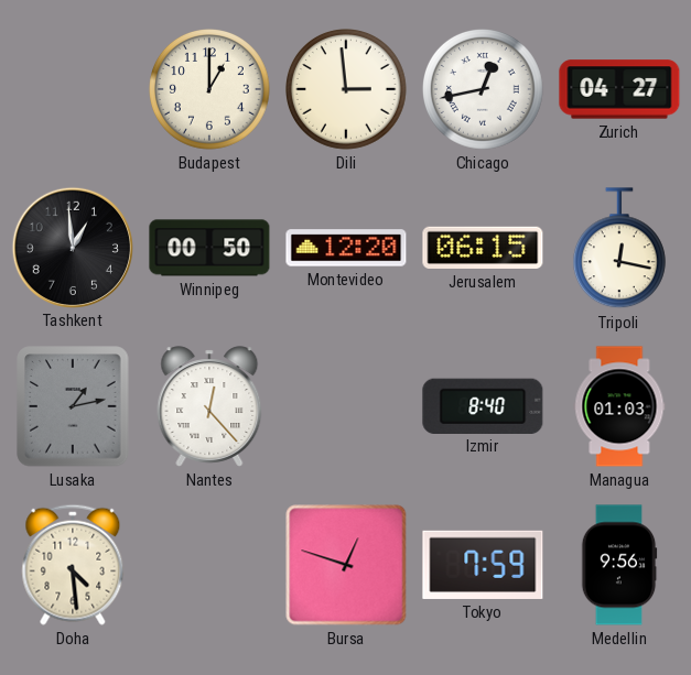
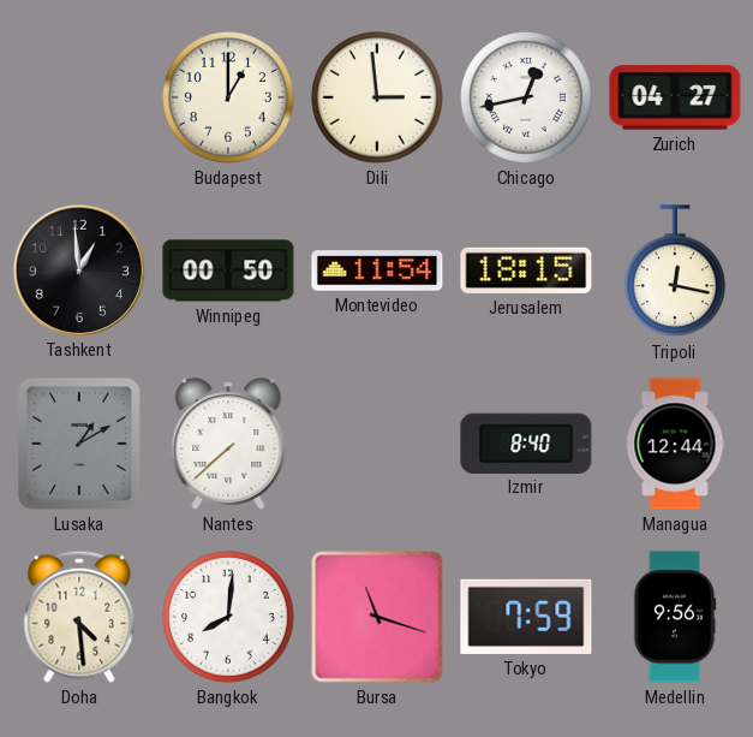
Montevideo: 12:20 -> 11:54
Jerusalem: 06:15 -> 18:15
Lusaka: 1:13 -> 1:10
Nantes: 12:23 -> 7:38
Managua: 01:03 -> 12:44
Bangkok: none -> 8:01
Bursa: 12:48 -> 11:18
